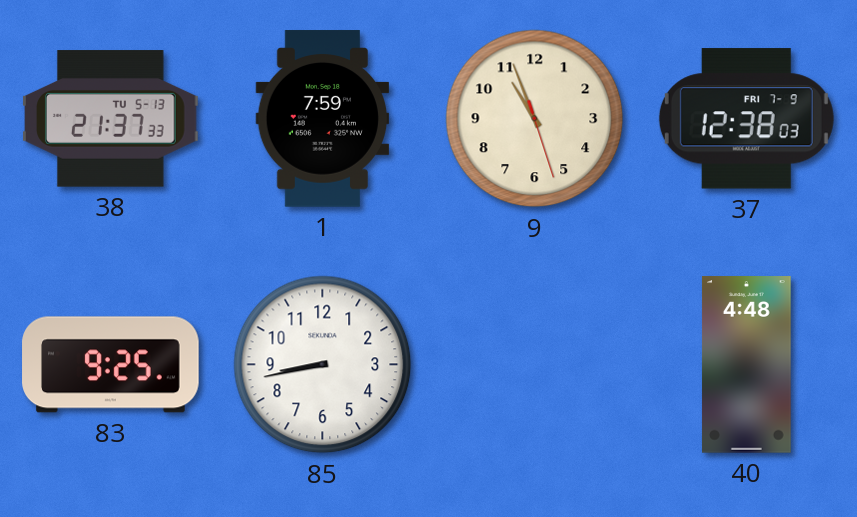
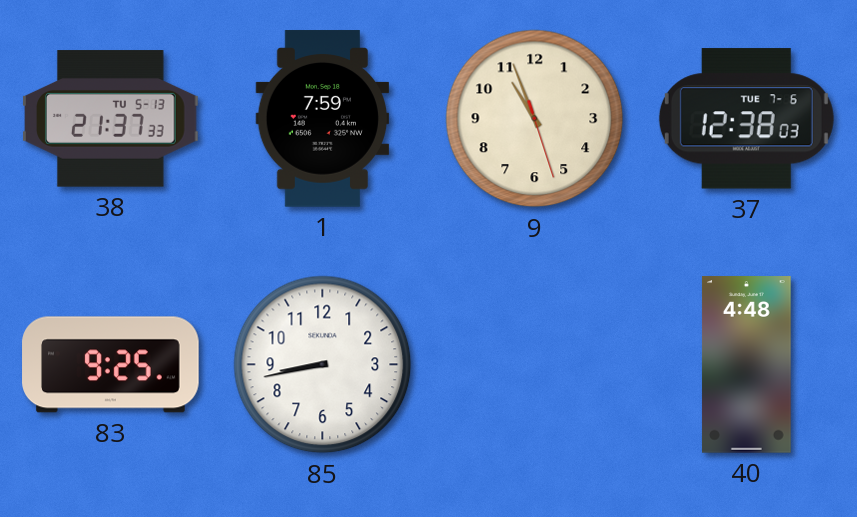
37 date: FRI 7-9 -> TUE 7-6
